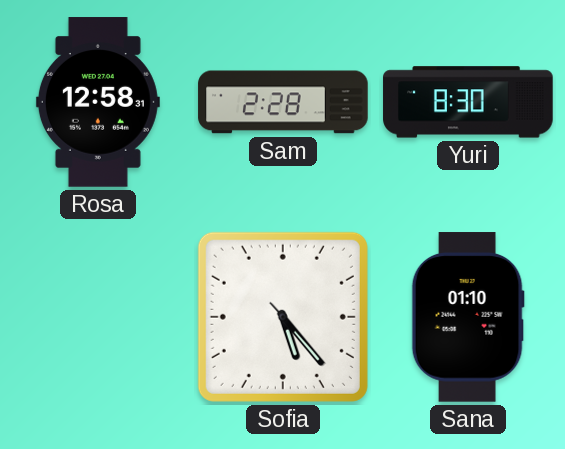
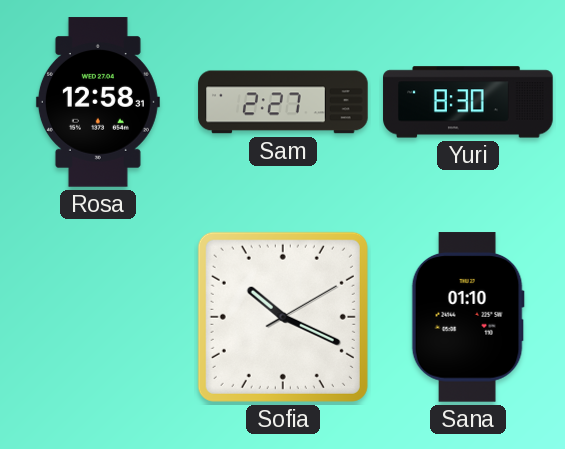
Sam: 2:28 -> 2:27
Sofia: 5:23 -> 10:19
